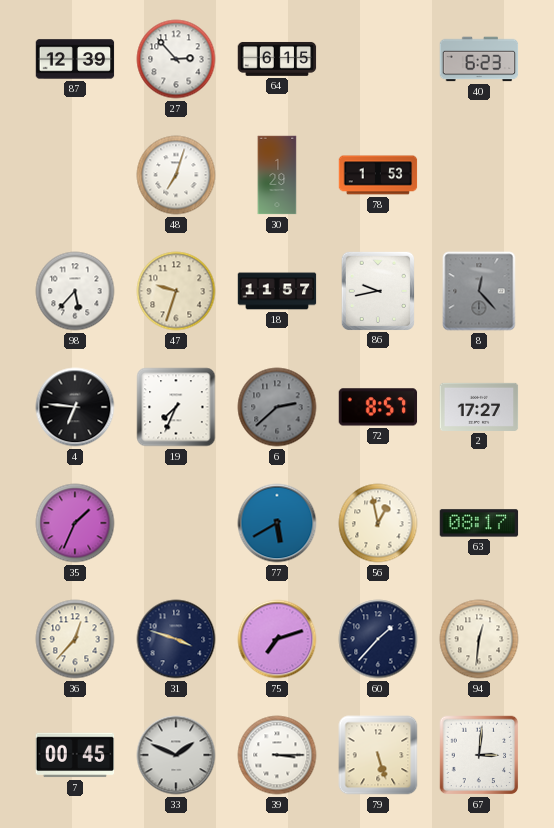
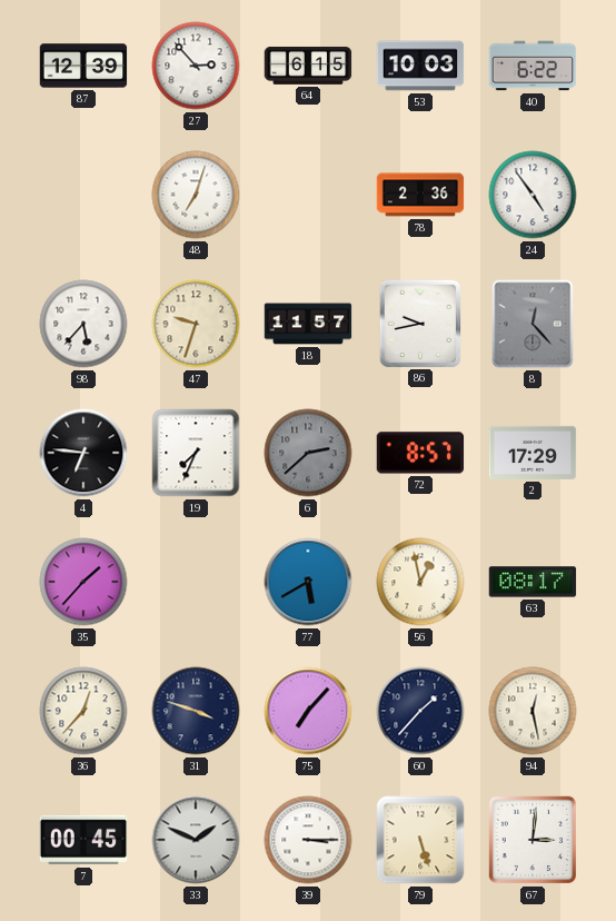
53: none -> 10:03
40: 6:23 -> 6:22
30: 1:29 -> none
78: 1:53 -> 2:36
24: none -> 4:54
2: 17:27 -> 17:29
35: 1:34 -> 1:37
75: 7:12 -> 7:07
94: 12:31 -> 12:28
